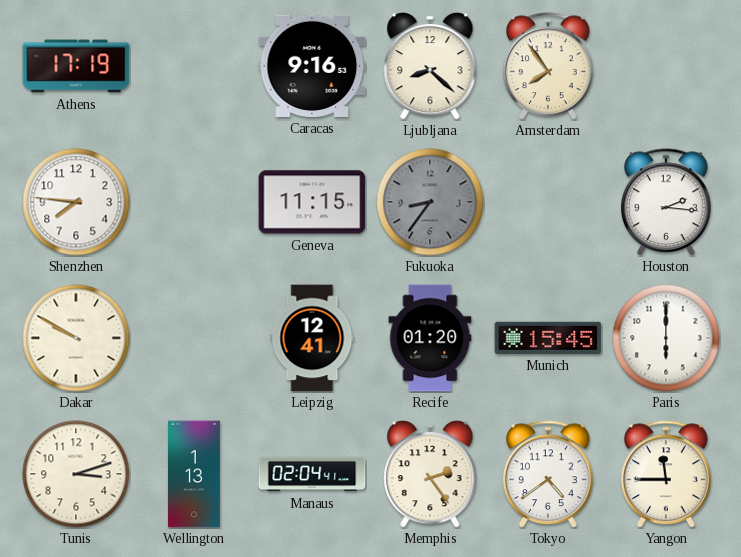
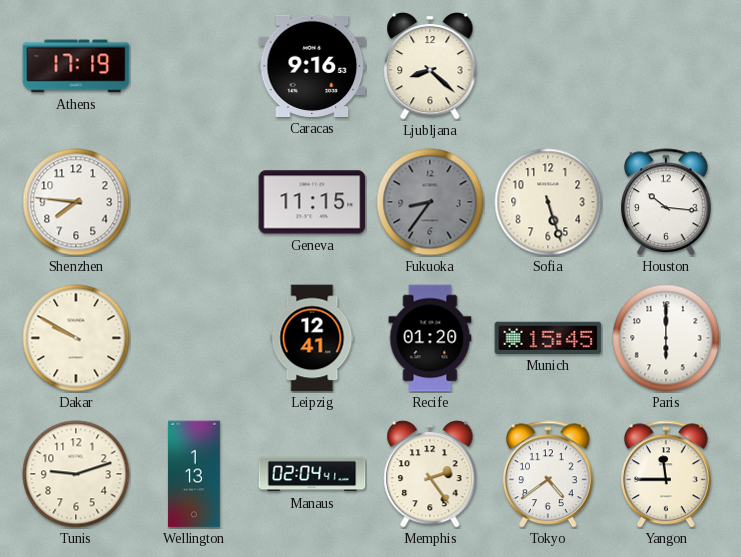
Amsterdam: 7:54 -> none
Sofia: none -> 5:27
Houston: 2:16 -> 10:16
Tunis: 3:12 -> 9:12
